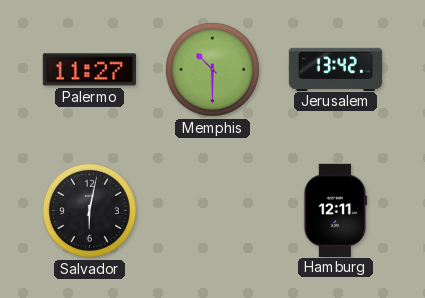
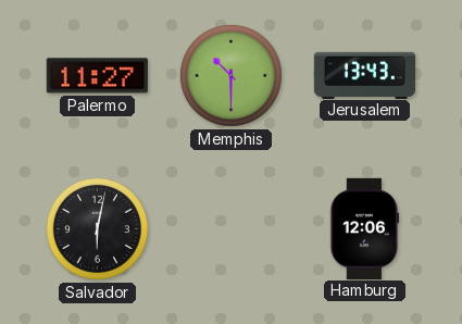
Jerusalem: 13:42 -> 13:43
Hamburg: 12:11 -> 12:06
